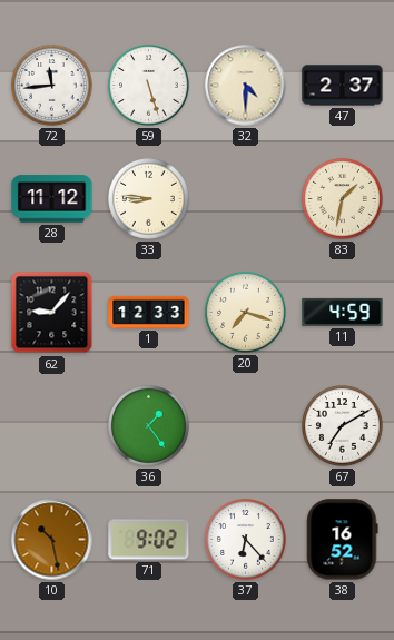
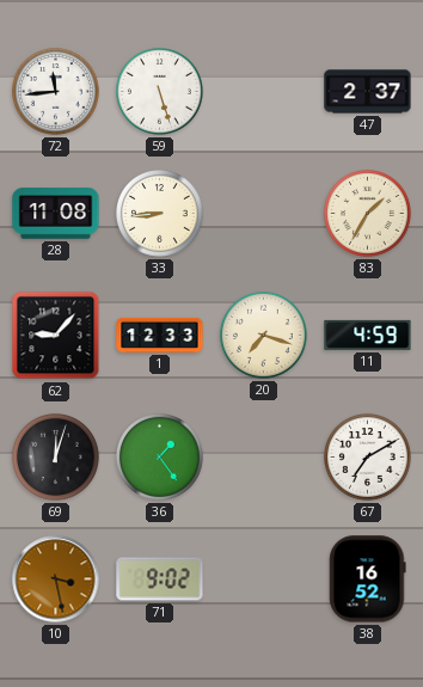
32: 4:30 -> none
28: 11:12 -> 11:08
33: 8:46 -> 8:44
83: 1:32 -> 1:35
69: none -> 12:03
10: 10:28 -> 3:28
37: 6:23 -> none
